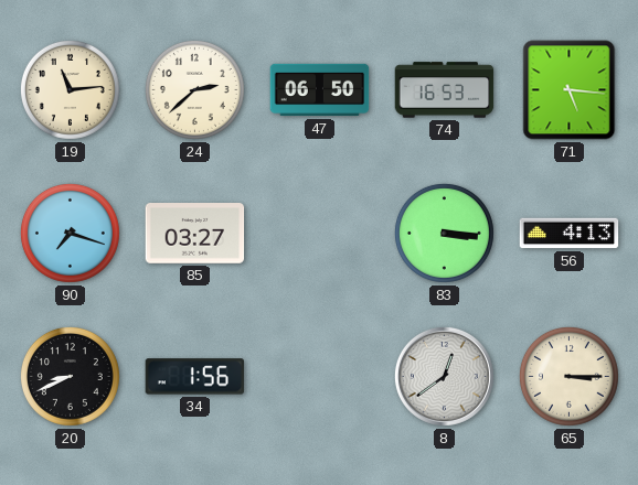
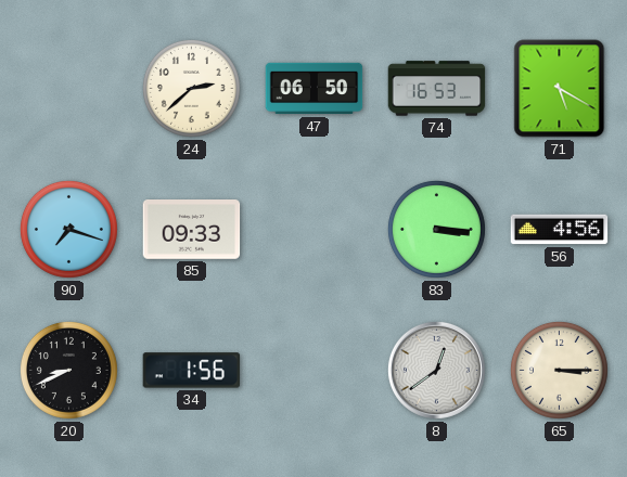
19: 11:14 -> none
71: 5:16 -> 5:20
85: 03:27 -> 09:33
56: 4:13 -> 4:56
